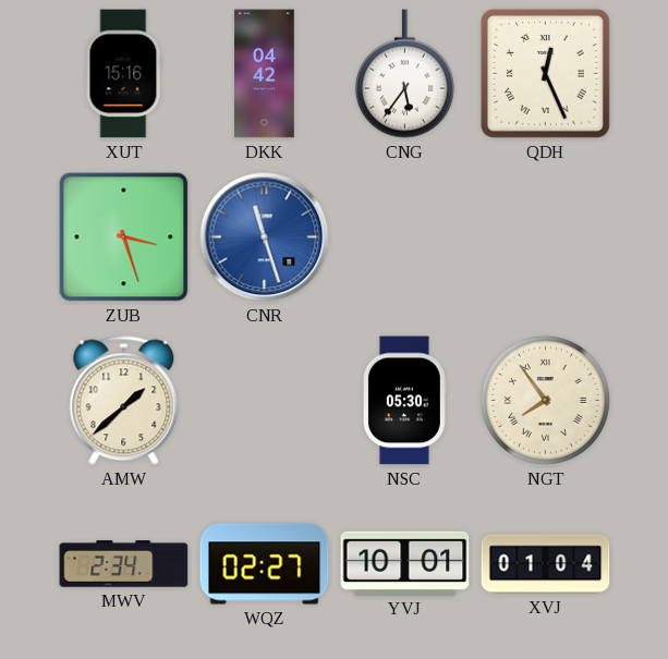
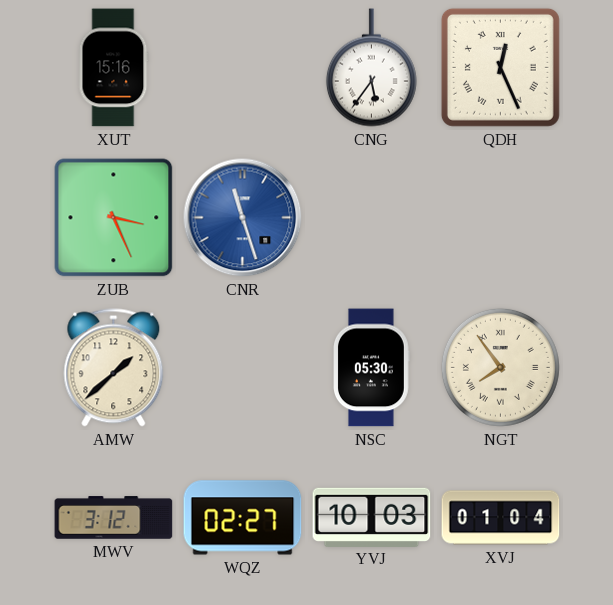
DKK: 04:42 -> none
ZUB: 3:27 -> 3:26
MWV: 2:34 -> 3:12
YVJ: 10:01 -> 10:03
